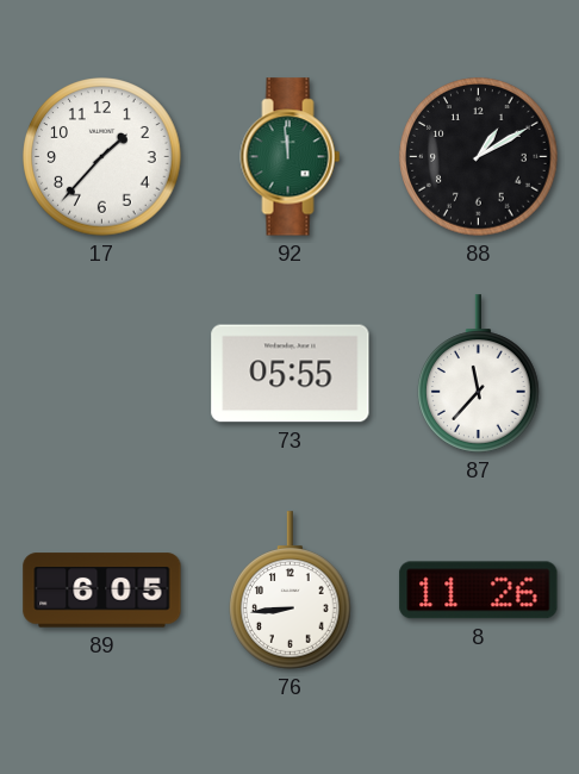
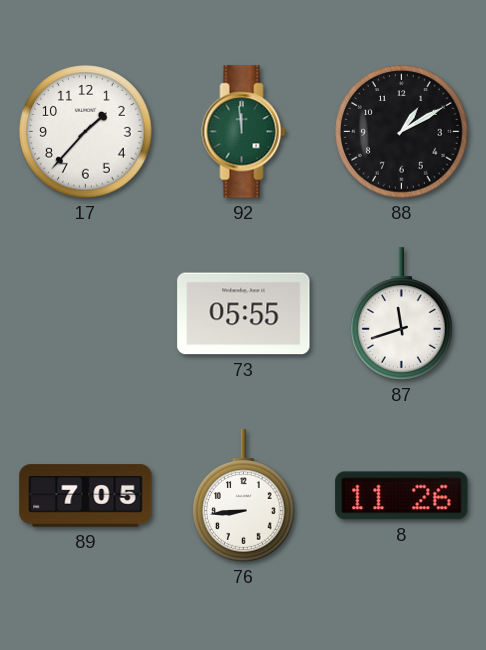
87: 11:37 -> 11:42
89: 6:05 -> 7:05
